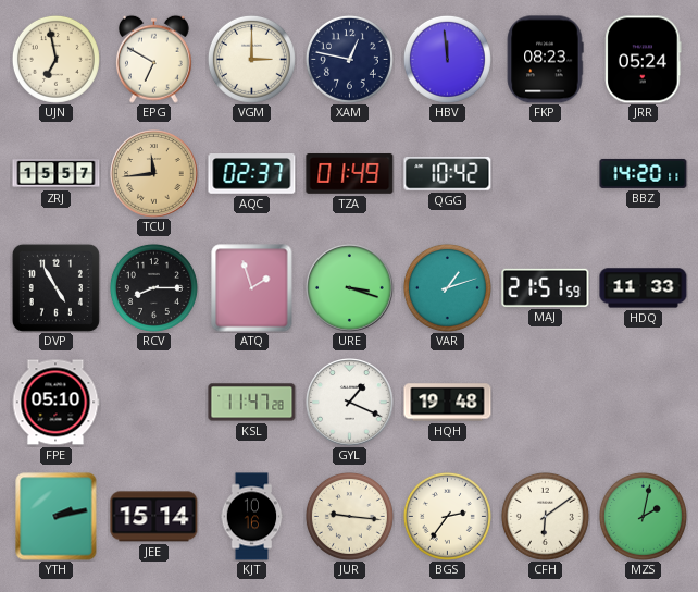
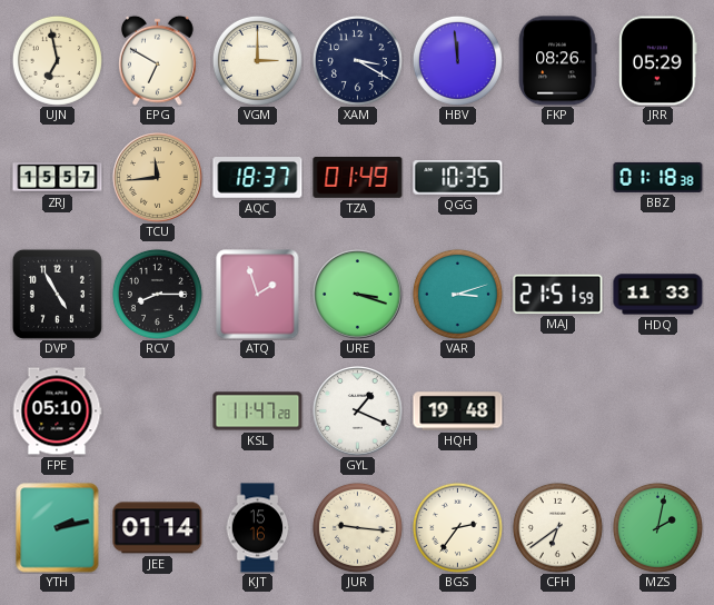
XAM: 12:47 -> 3:20
FKP: 08:23 -> 08:26
JRR: 05:24 -> 05:29
AQC: 02:37 -> 18:37
QGG: 10:42 -> 10:35
BBZ: 14:20 -> 01:18
VAR: 1:12 -> 3:12
JEE: 15:14 -> 01:14
KJT: 10:16 -> 15:16
CFH: 6:09 -> 6:39
